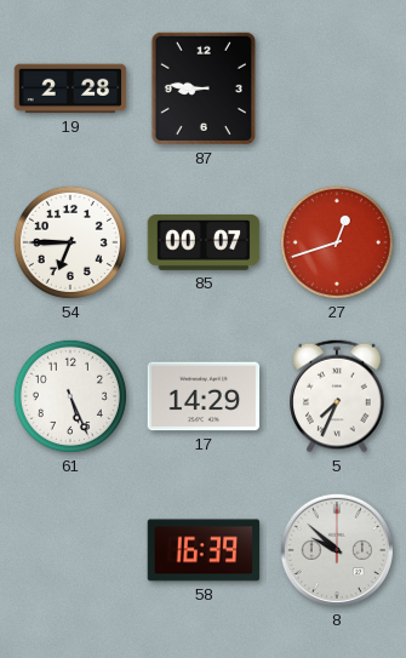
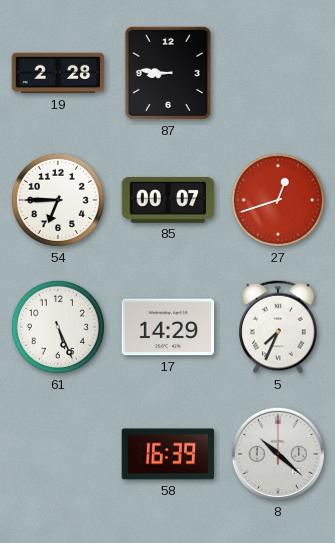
8: 9:52 -> 10:22
